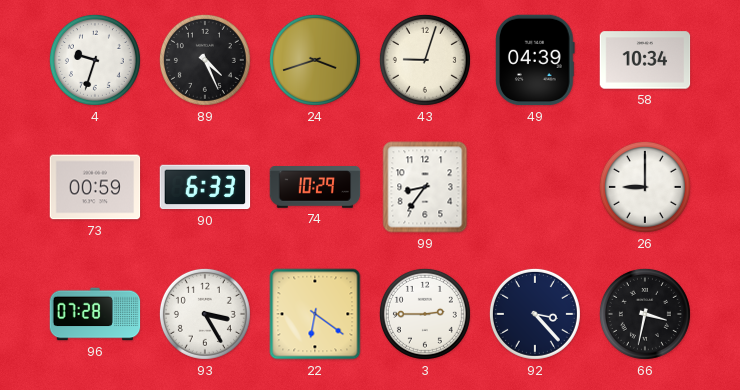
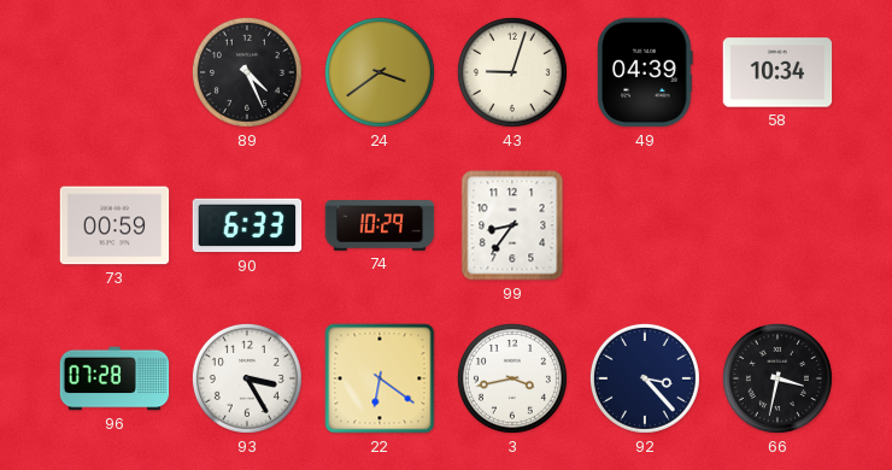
4: 9:33 -> none
24: 3:42 -> 3:39
26: 9:00 -> none
3: 2:45 -> 3:43
